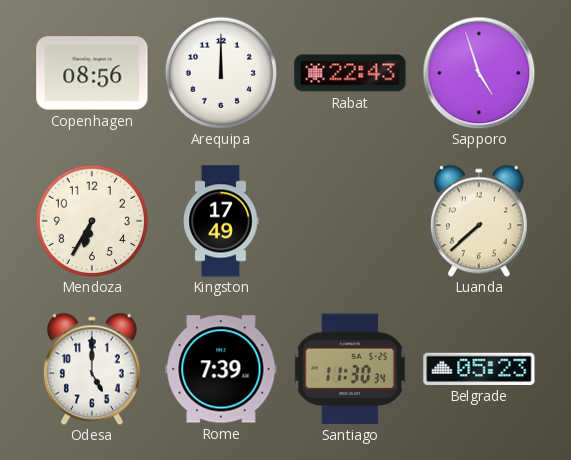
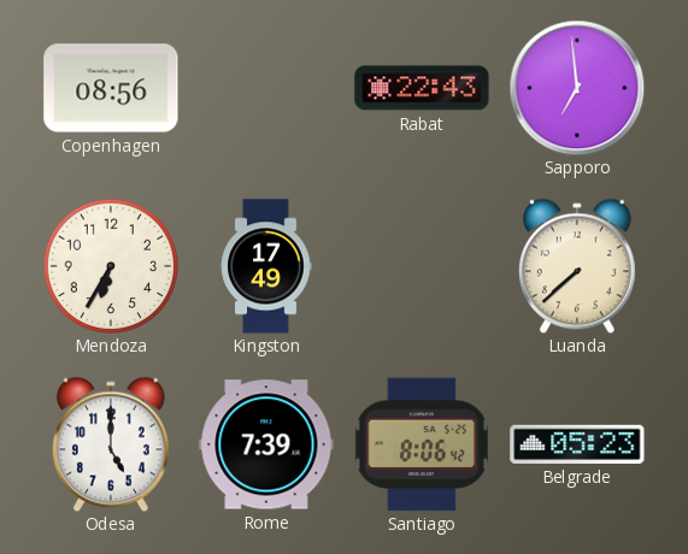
Arequipa: 12:00 -> none
Sapporo: 4:57 -> 6:59
Santiago: 11:30 -> 8:06
